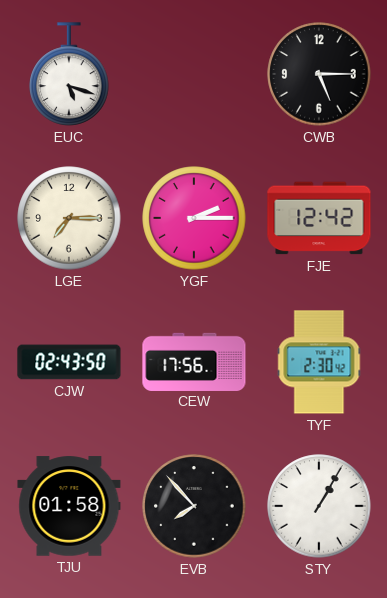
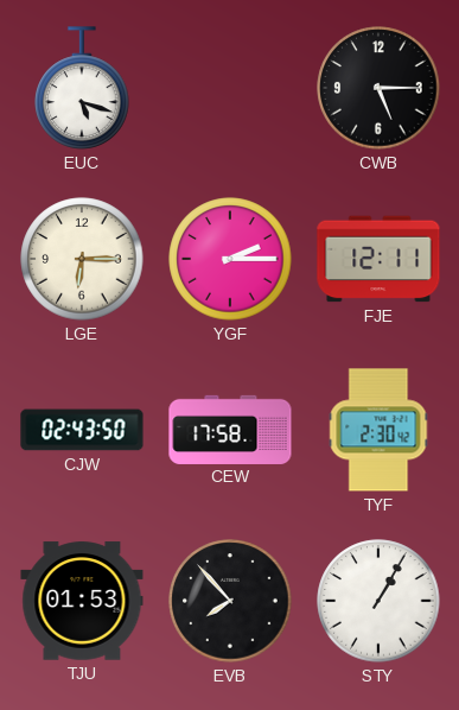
LGE: 7:15 -> 6:15
FJE: 12:42 -> 12:11
CEW: 17:56 -> 17:58
TJU: 01:58 -> 01:53
